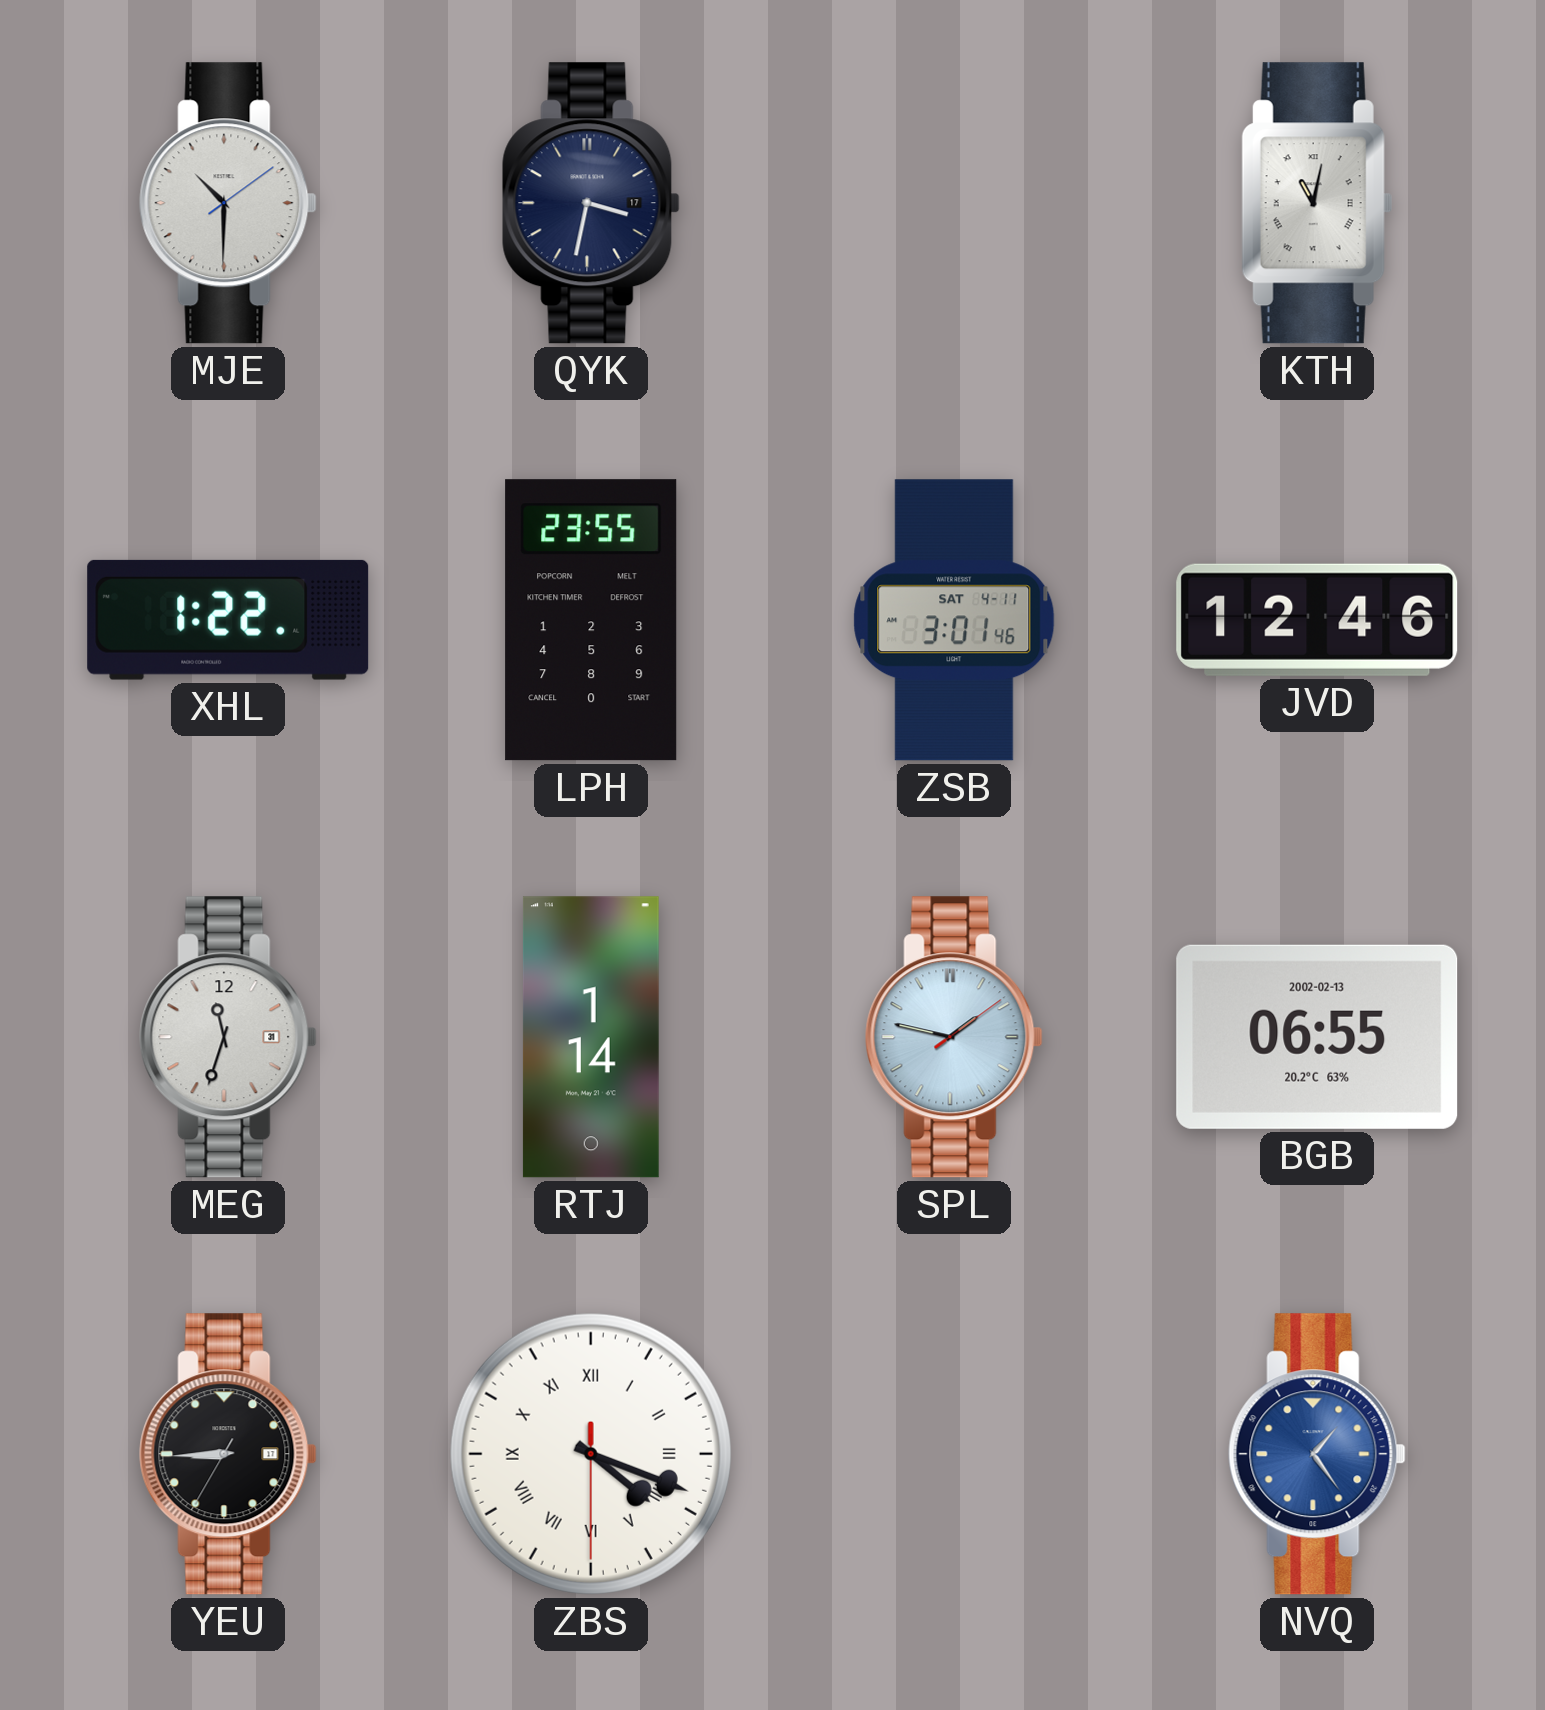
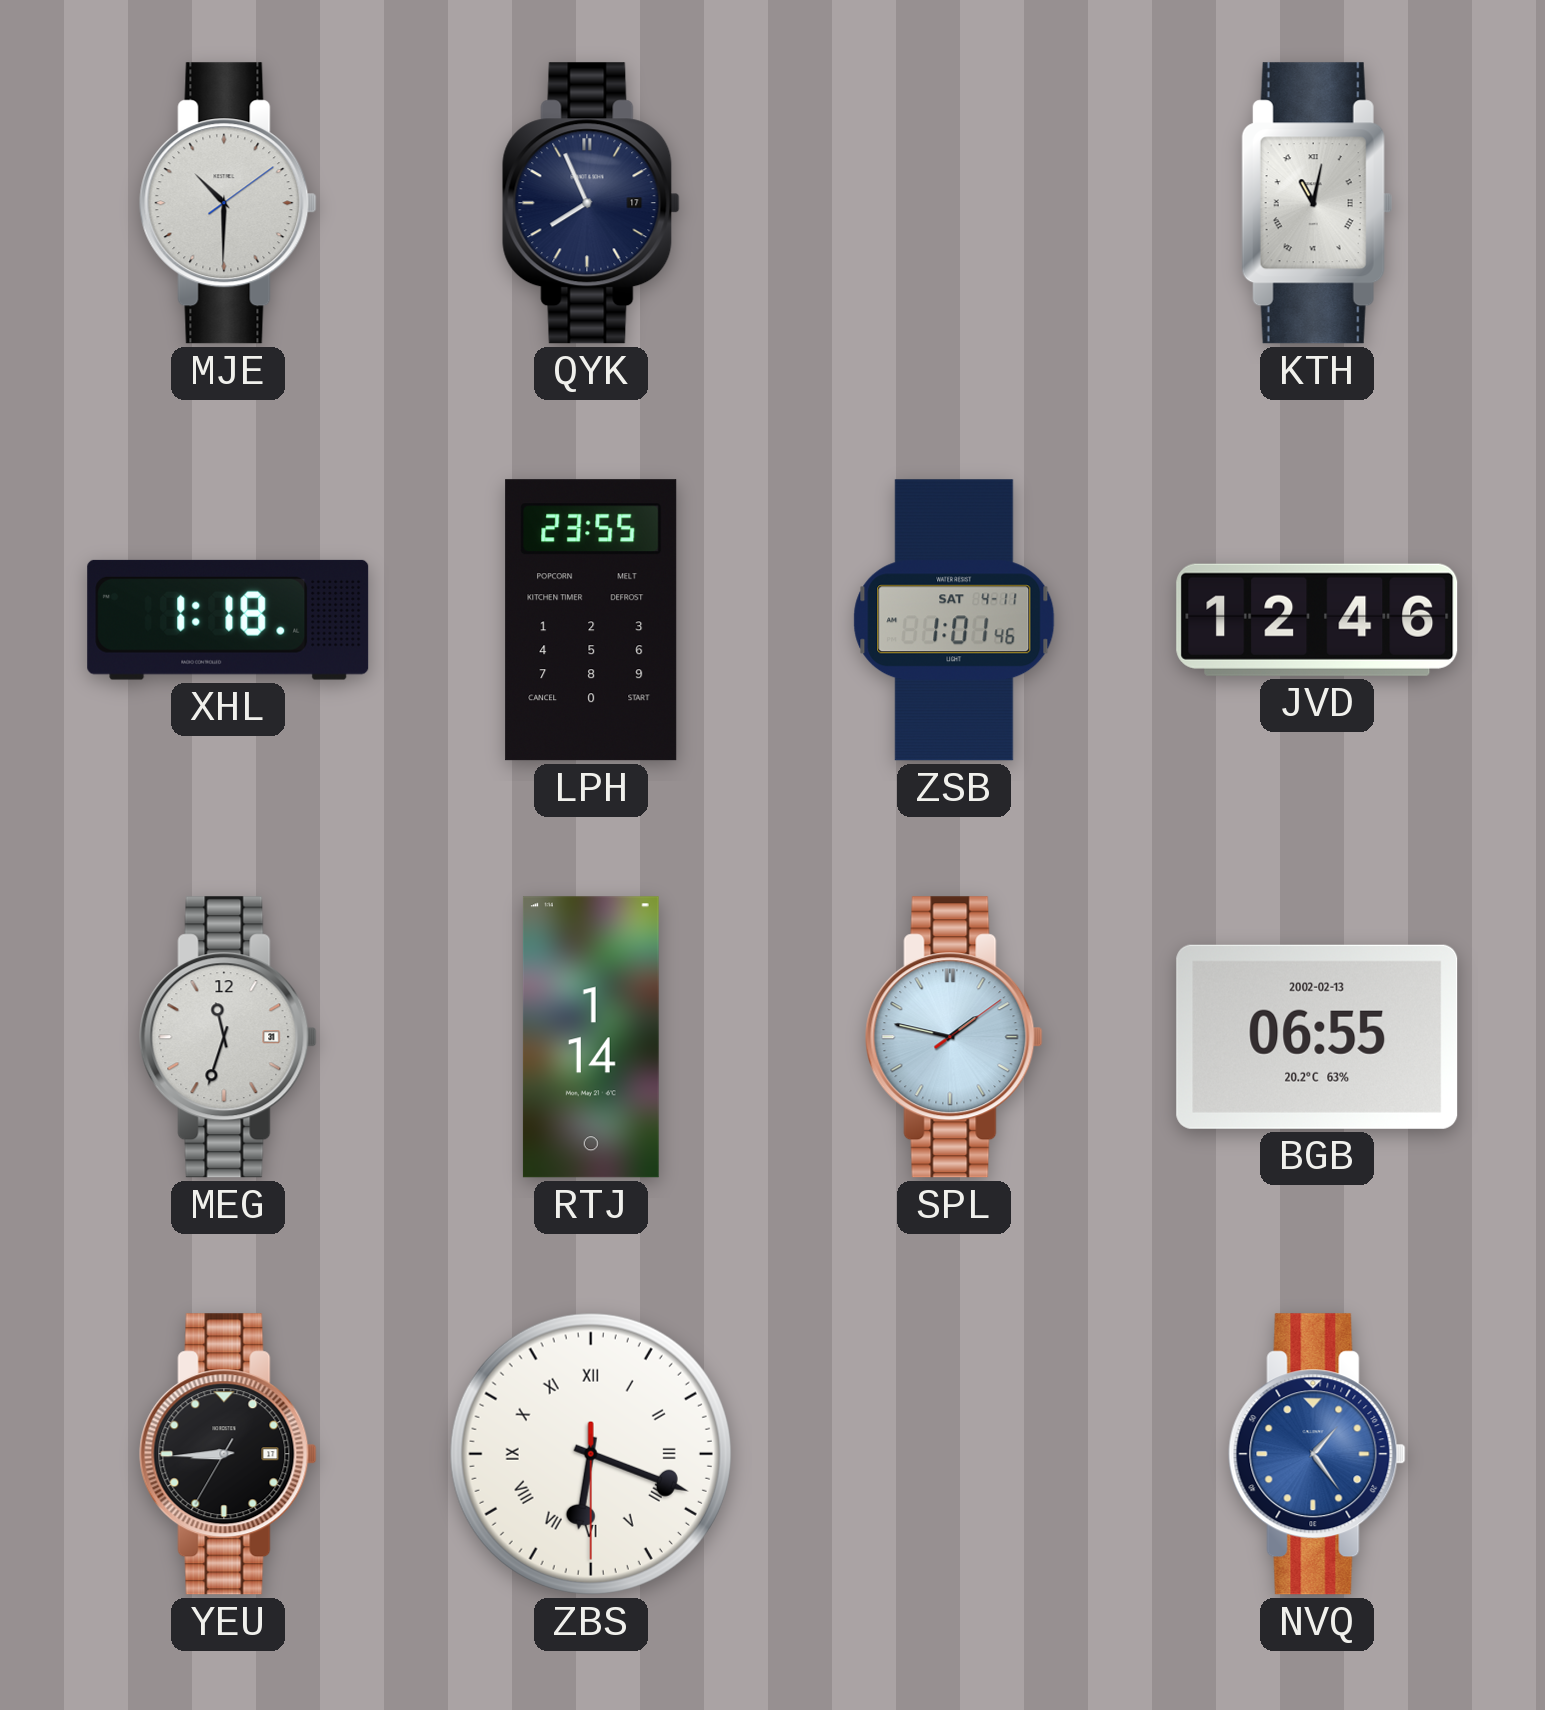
QYK: 3:32 -> 7:56
XHL: 1:22 -> 1:18
ZSB: 3:01 -> 1:01
ZBS: 4:18 -> 6:18
